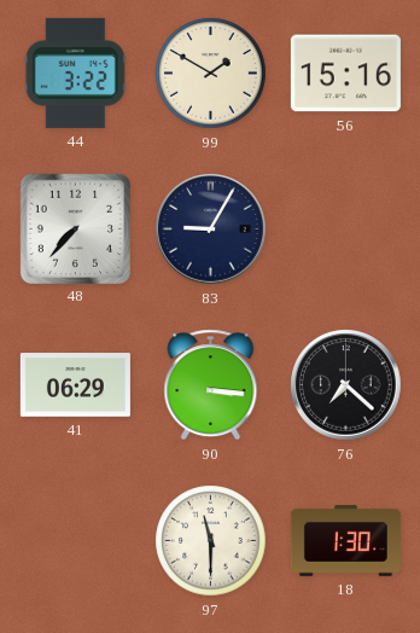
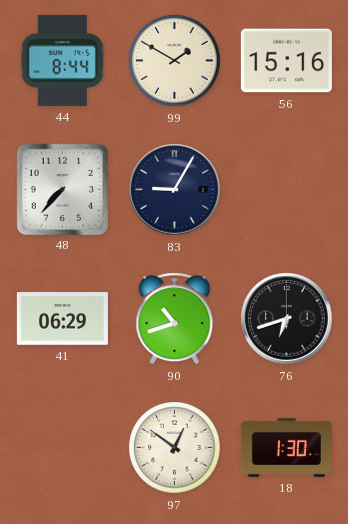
44: 3:22 -> 8:44
90: 3:16 -> 10:42
76: 7:22 -> 6:42
97: 11:30 -> 12:51
